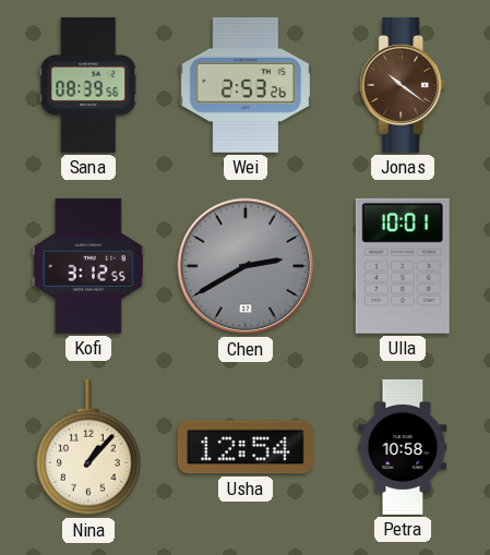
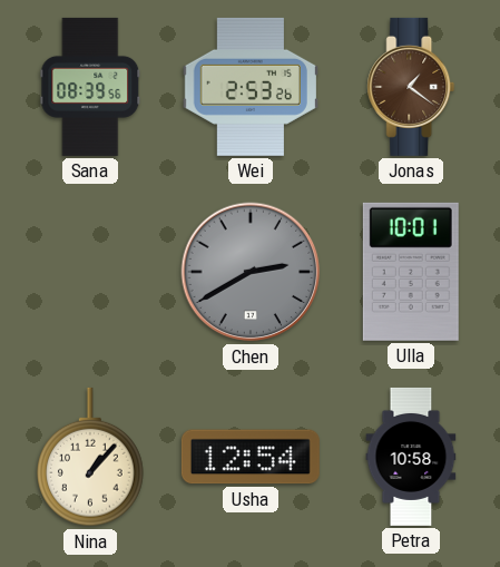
Jonas: 10:21 -> 1:21
Kofi: 3:12 -> none
